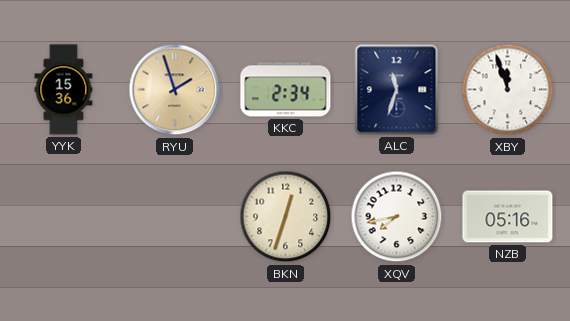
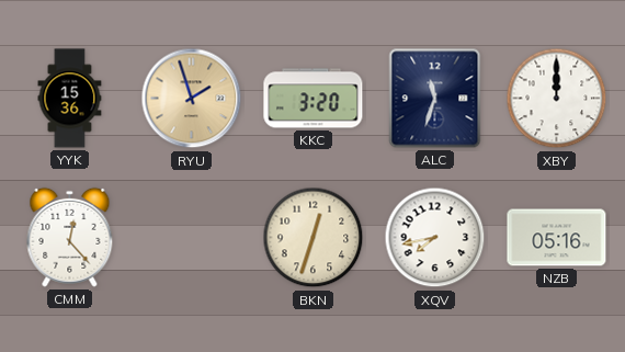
KKC: 2:34 -> 3:20
XBY: 11:57 -> 12:00
CMM: none -> 12:23
